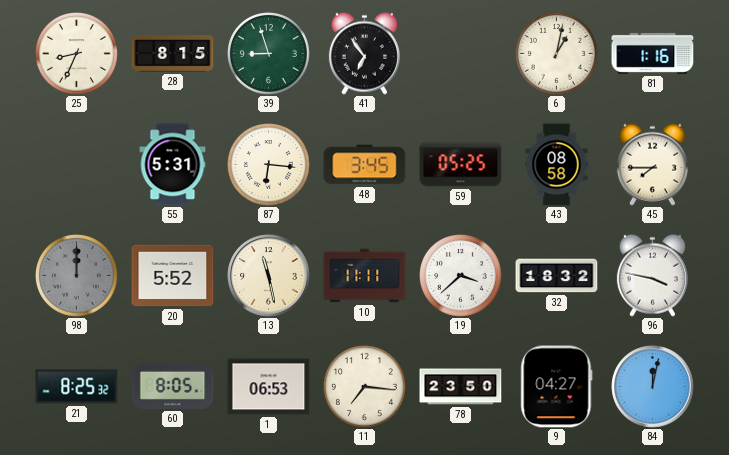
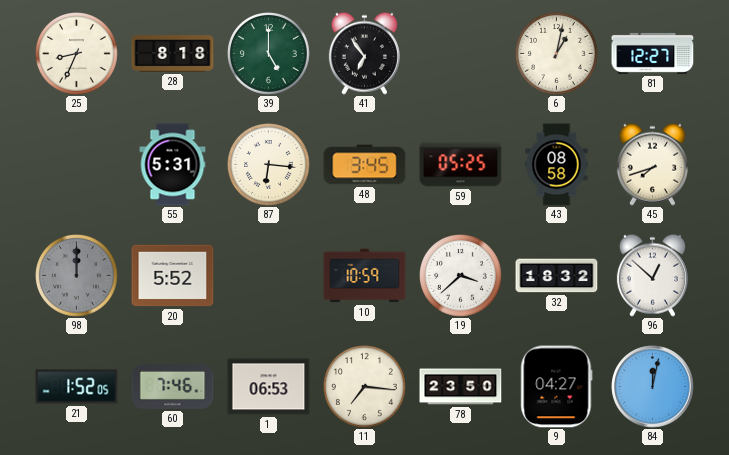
28: 8:15 -> 8:18
39: 8:57 -> 5:00
81: 1:16 -> 12:27
45: 7:45 -> 7:42
13: 11:28 -> none
10: 11:11 -> 10:59
96: 3:47 -> 12:52
21: 8:25 -> 1:52
60: 8:05 -> 7:46
